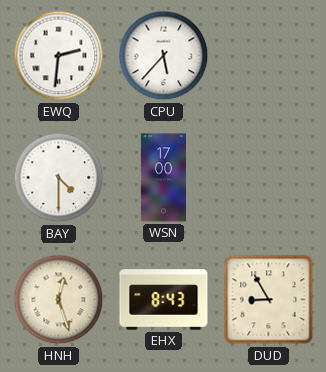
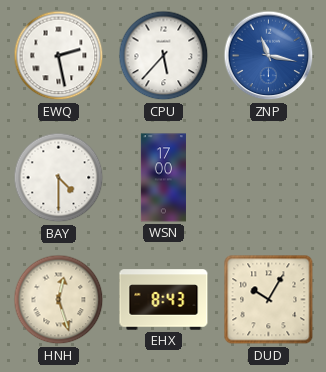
EWQ: 2:31 -> 2:28
ZNP: none -> 11:17
DUD: 8:55 -> 10:05
